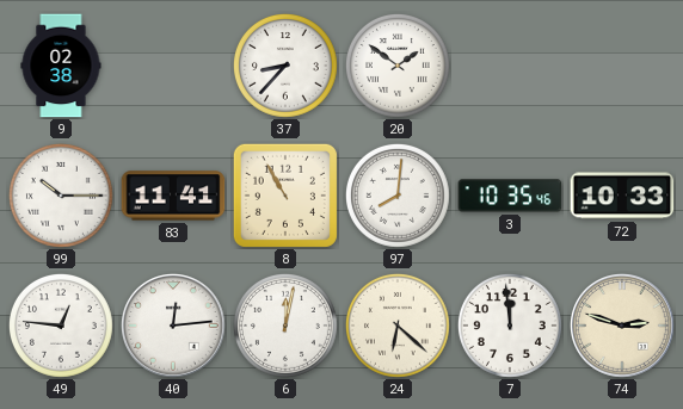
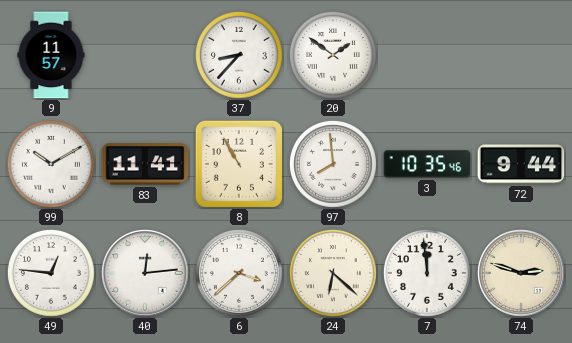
9: 02:38 -> 11:57
99: 10:15 -> 10:10
97: 8:01 -> 7:59
72: 10:33 -> 9:44
6: 12:02 -> 3:38
